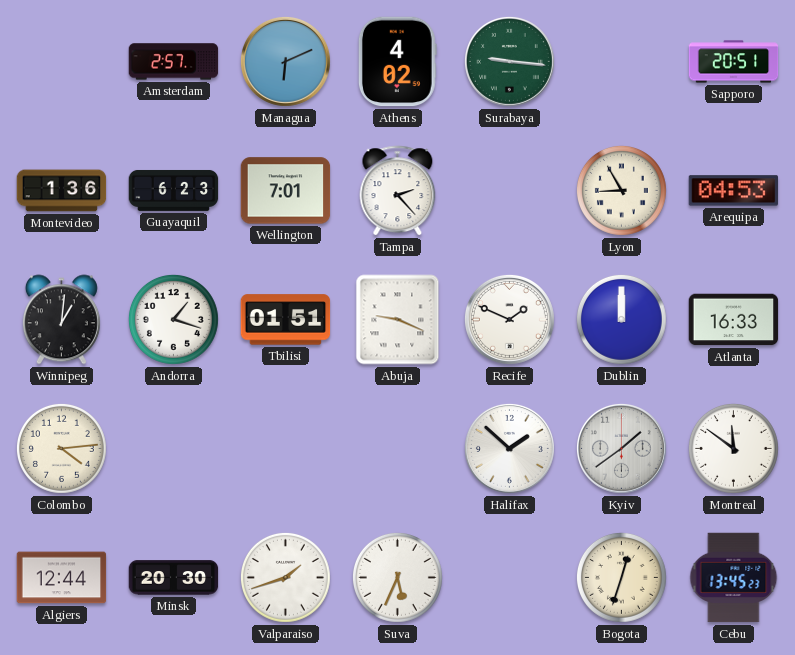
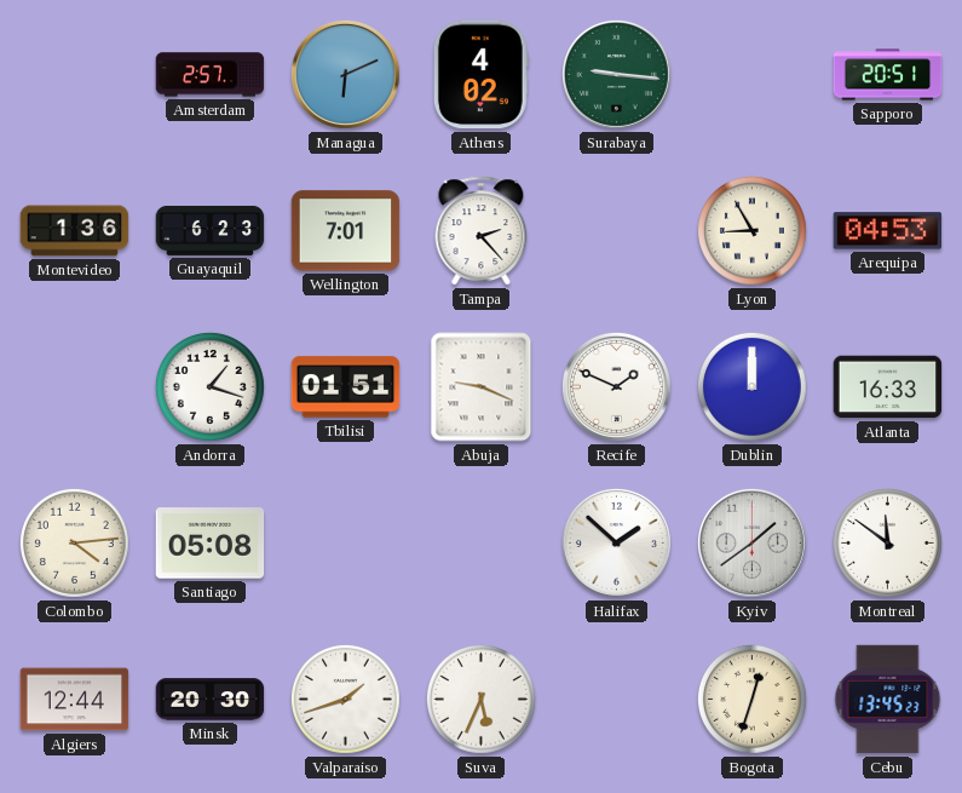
Winnipeg: 1:01 -> none
Santiago: none -> 05:08
